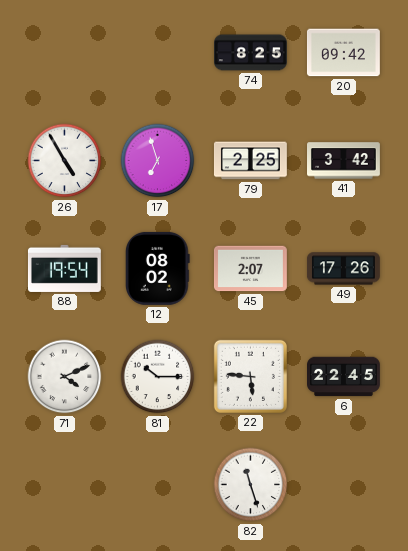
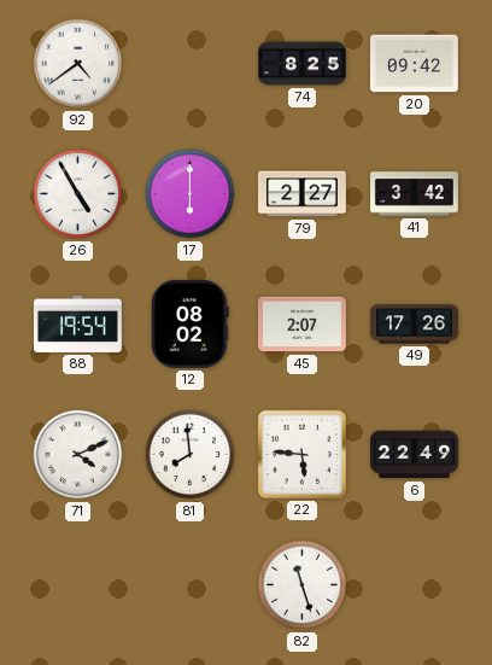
92: none -> 4:39
17: 6:57 -> 6:00
79: 2:25 -> 2:27
81: 10:15 -> 7:59
6: 22:45 -> 22:49
